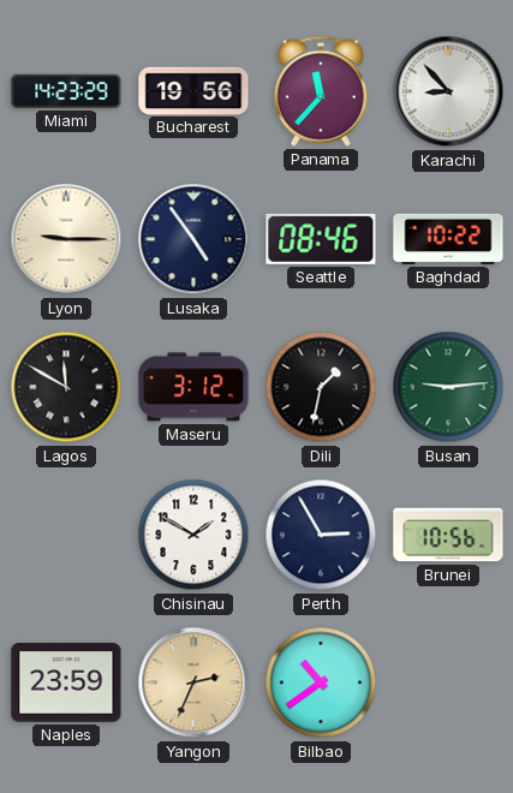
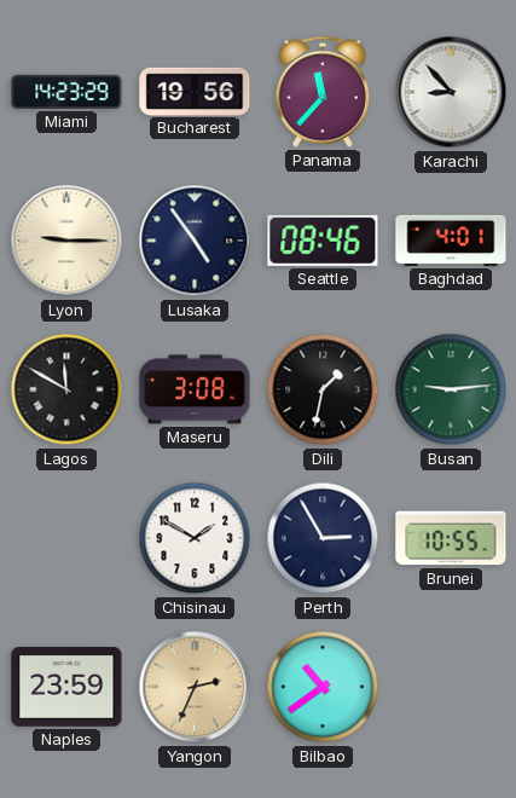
Baghdad: 10:22 -> 4:01
Maseru: 3:12 -> 3:08
Brunei: 10:56 -> 10:55
